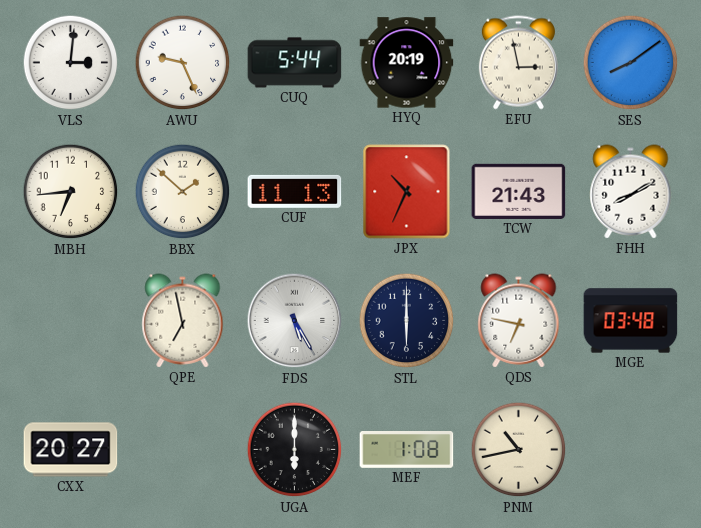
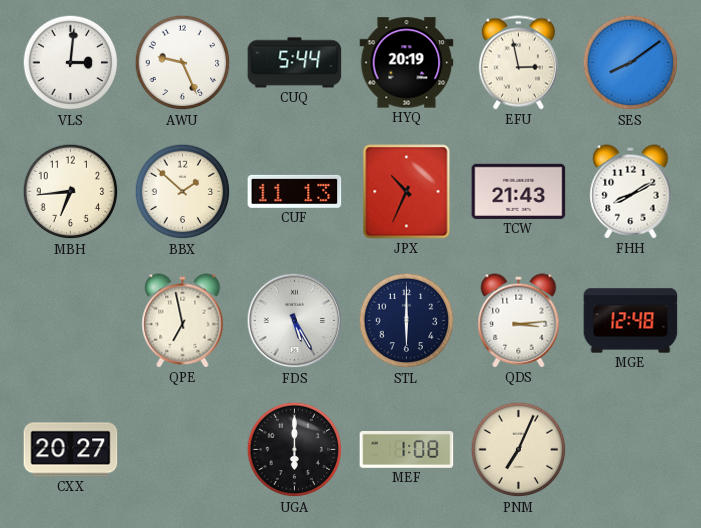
QDS: 6:47 -> 3:14
MGE: 03:48 -> 12:48
PNM: 10:43 -> 7:04
